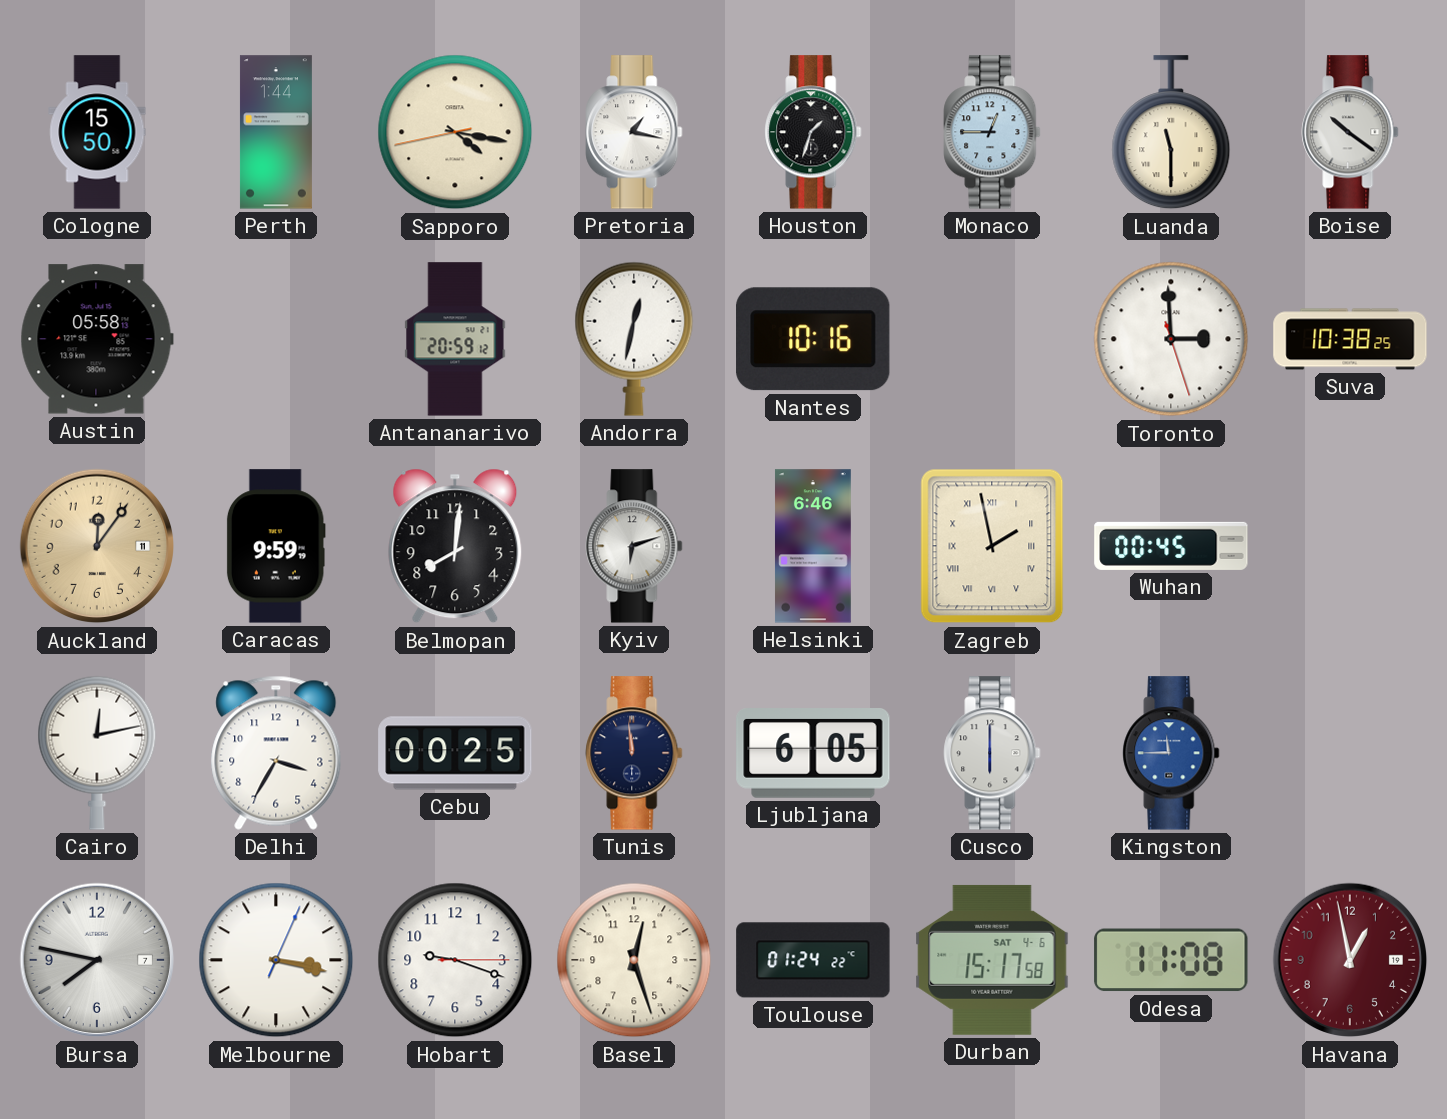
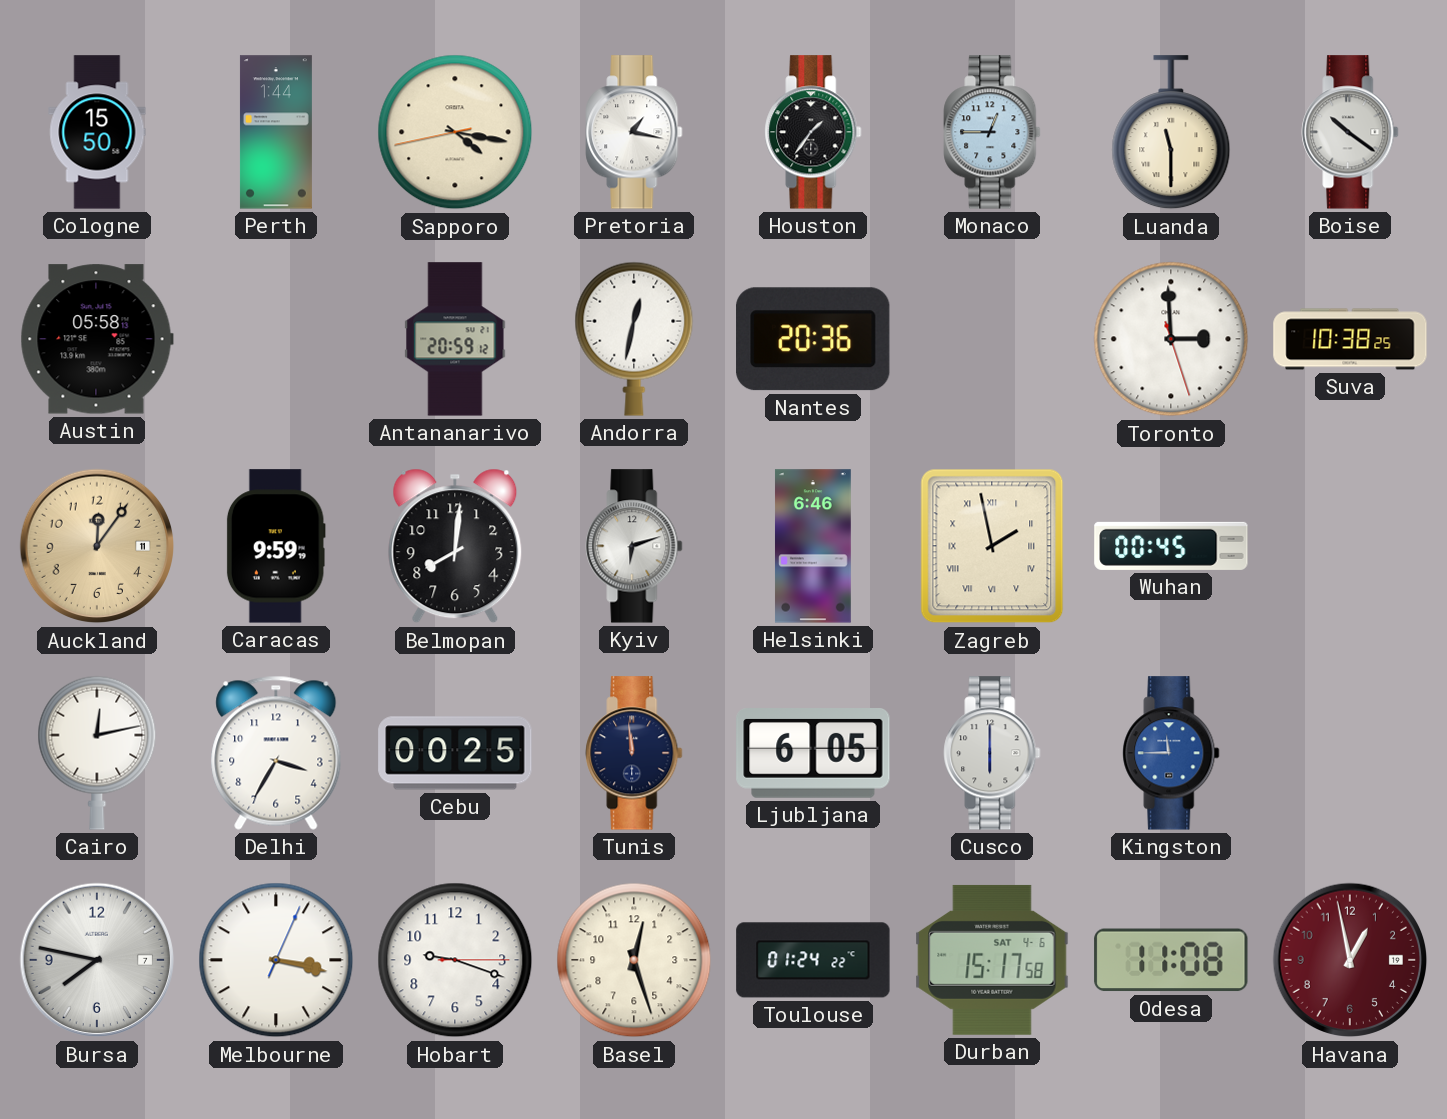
Houston: 1:33 -> 1:36
Nantes: 10:16 -> 20:36
